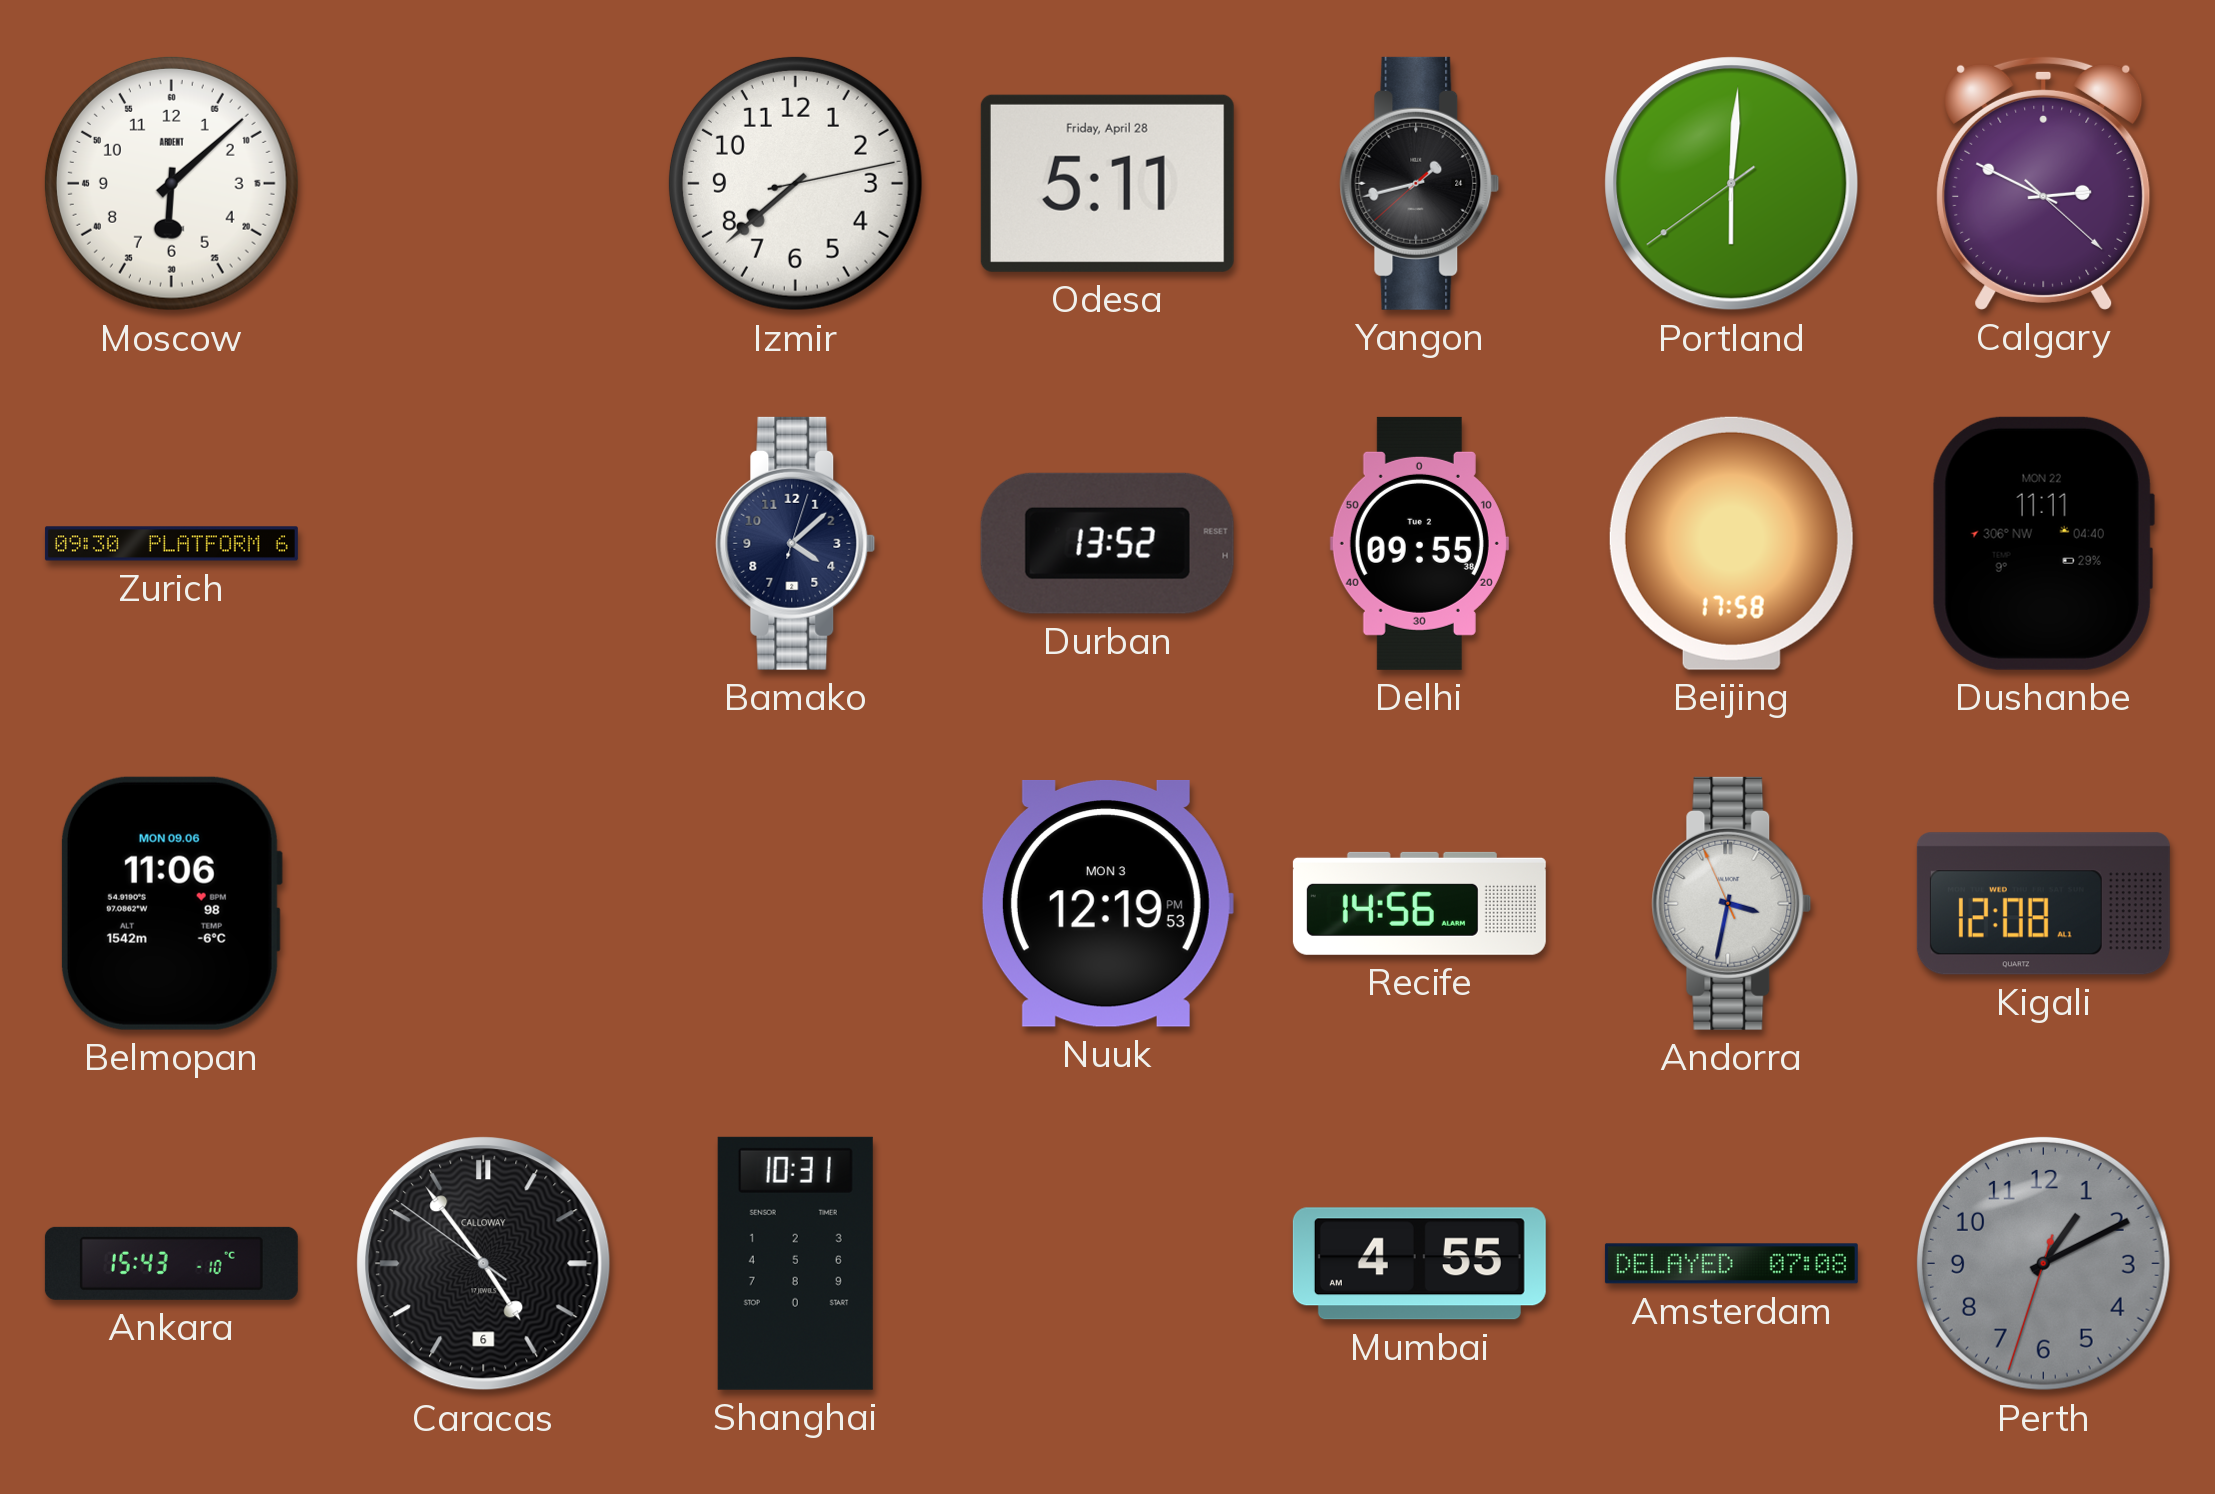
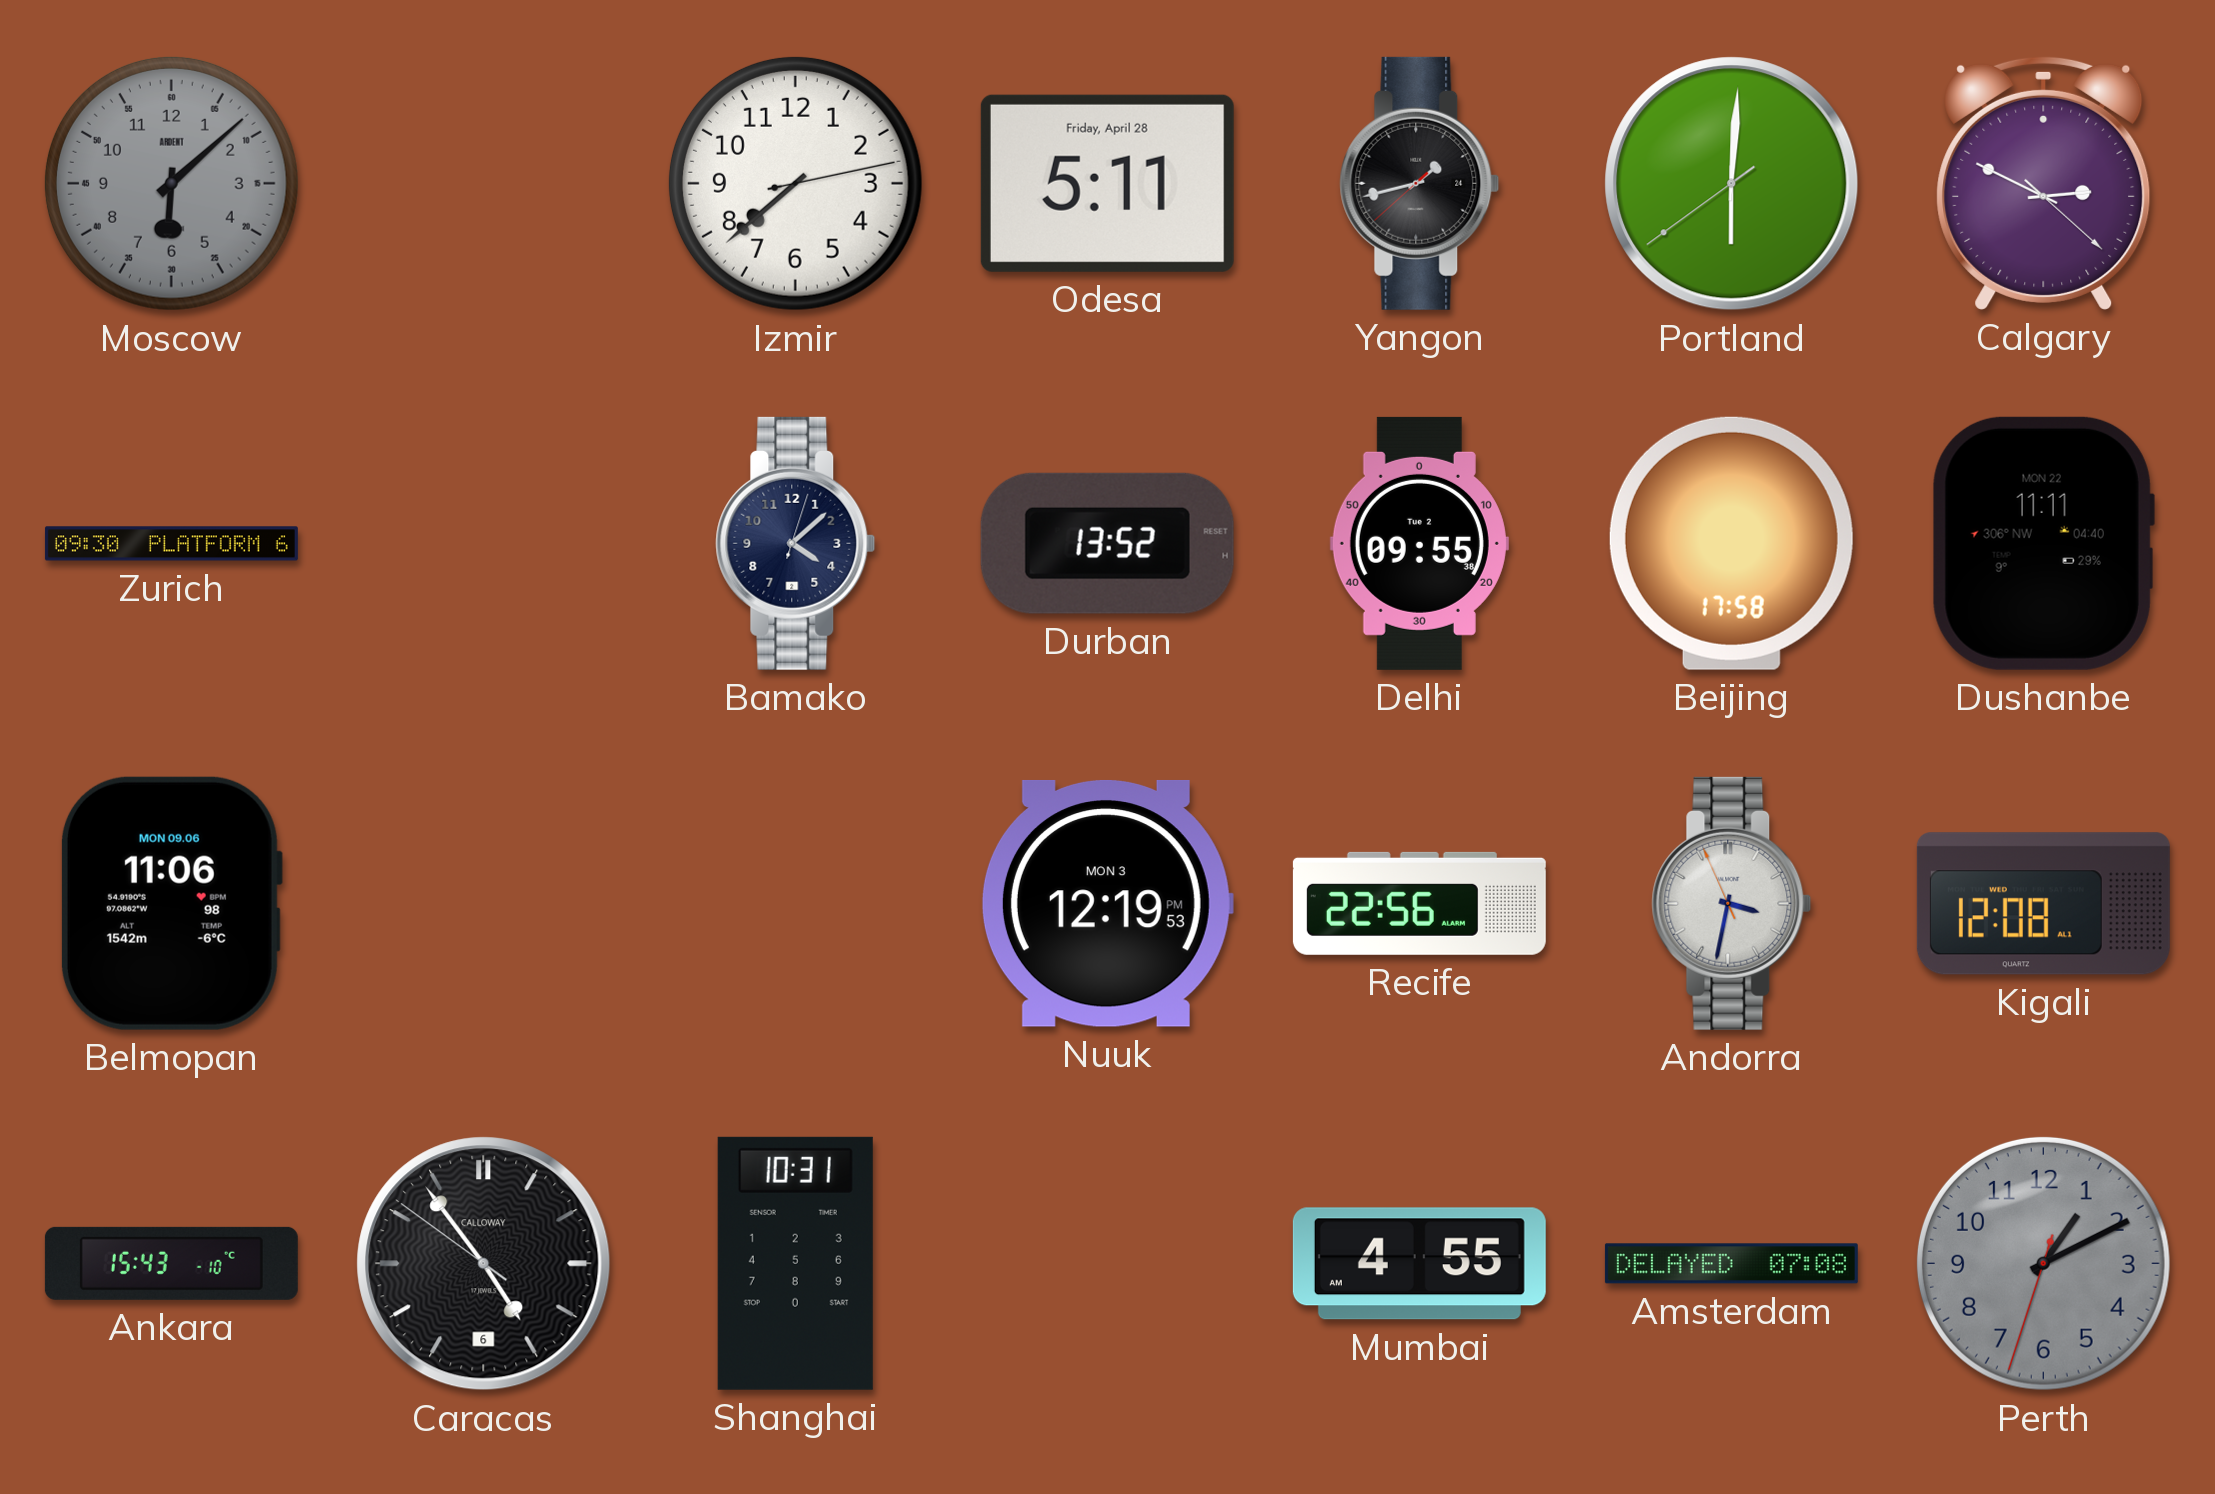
Moscow dial: white -> grey
Recife: 14:56 -> 22:56
